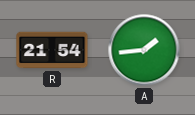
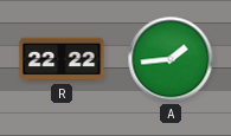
R: 21:54 -> 22:22
